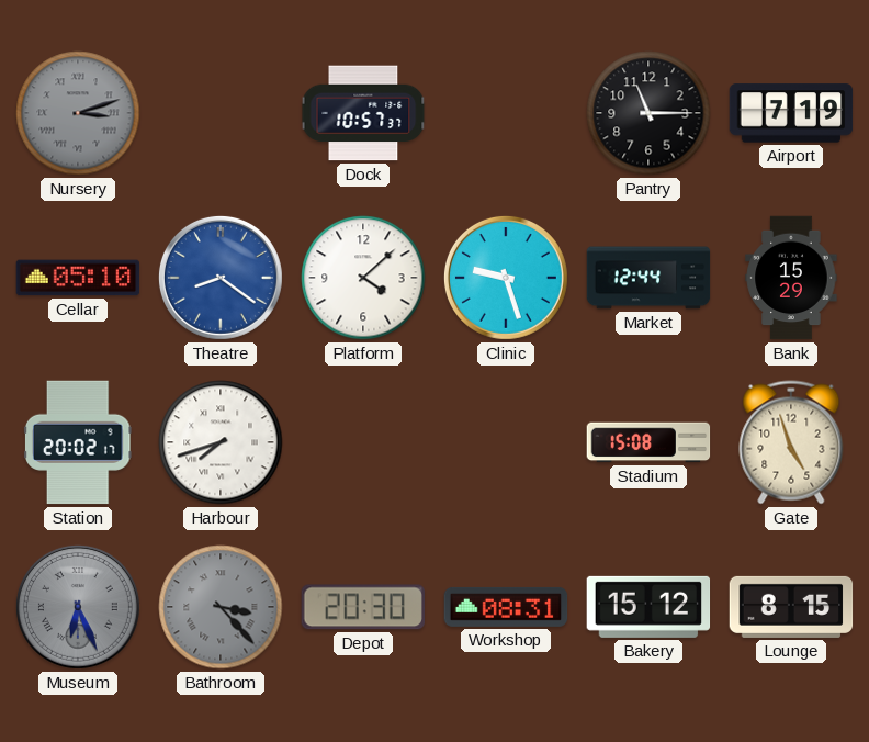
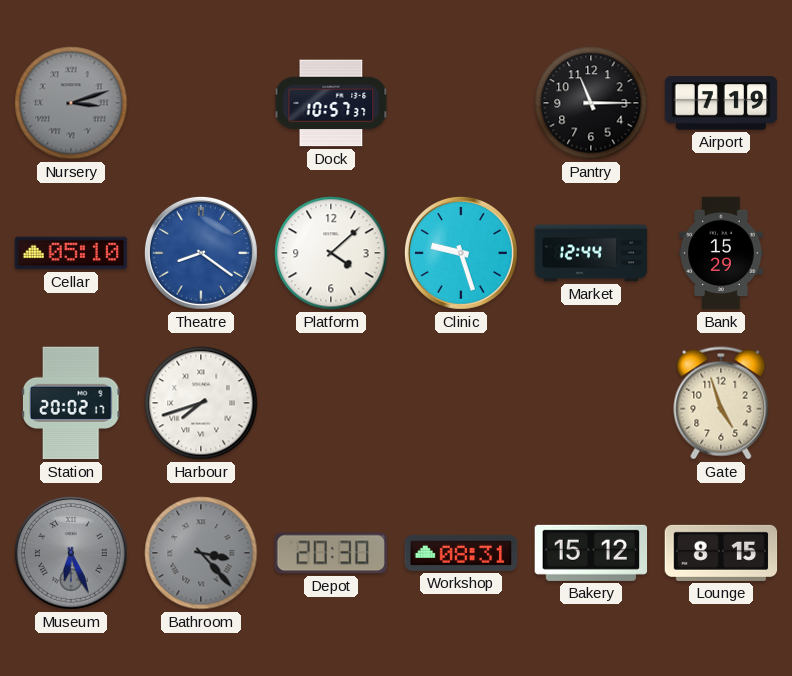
Stadium: 15:08 -> none
